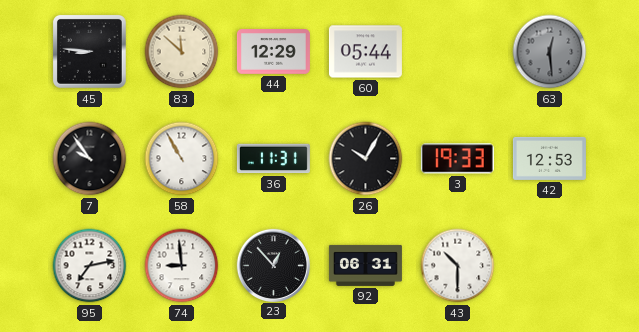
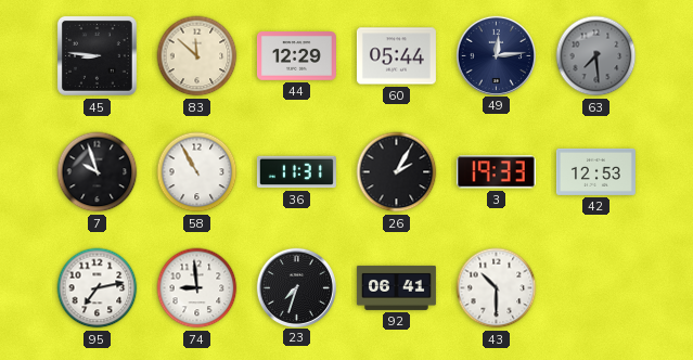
49: none -> 12:14
63: 12:29 -> 7:29
7: 9:54 -> 9:57
26: 10:05 -> 2:05
23: 12:53 -> 7:33
92: 06:31 -> 06:41
